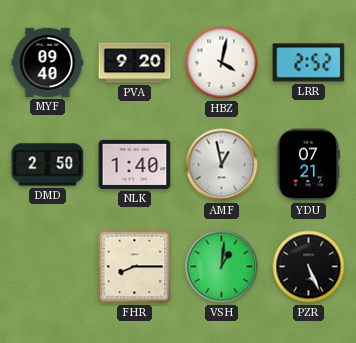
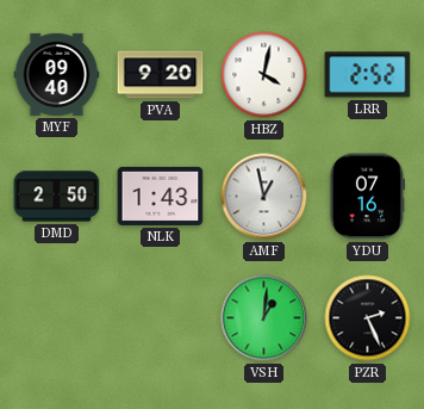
NLK: 1:40 -> 1:43
YDU: 07:21 -> 07:16
FHR: 8:15 -> none
PZR: 5:26 -> 2:26
